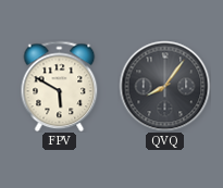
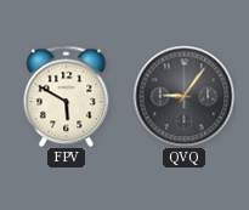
QVQ: 8:06 -> 9:06
